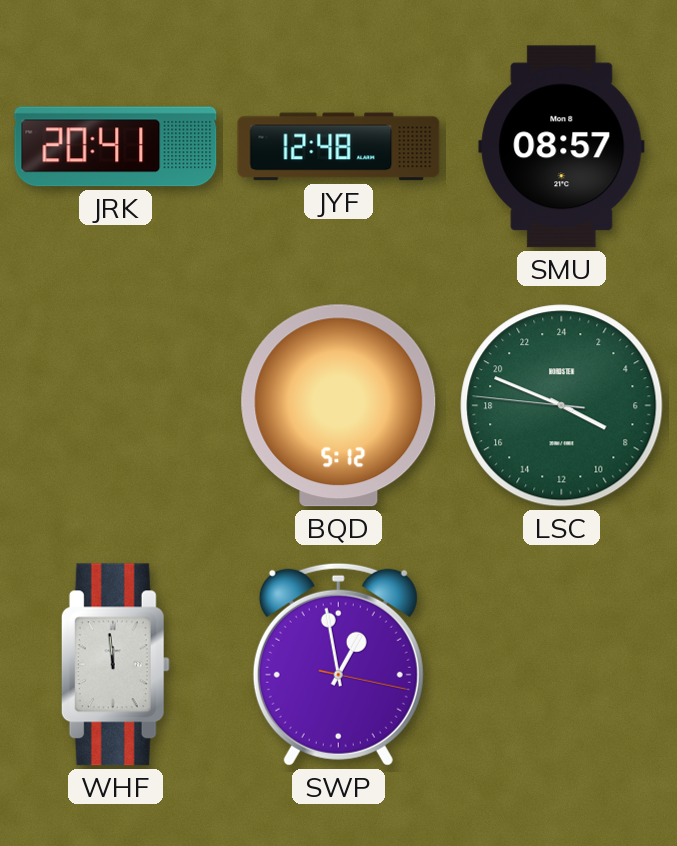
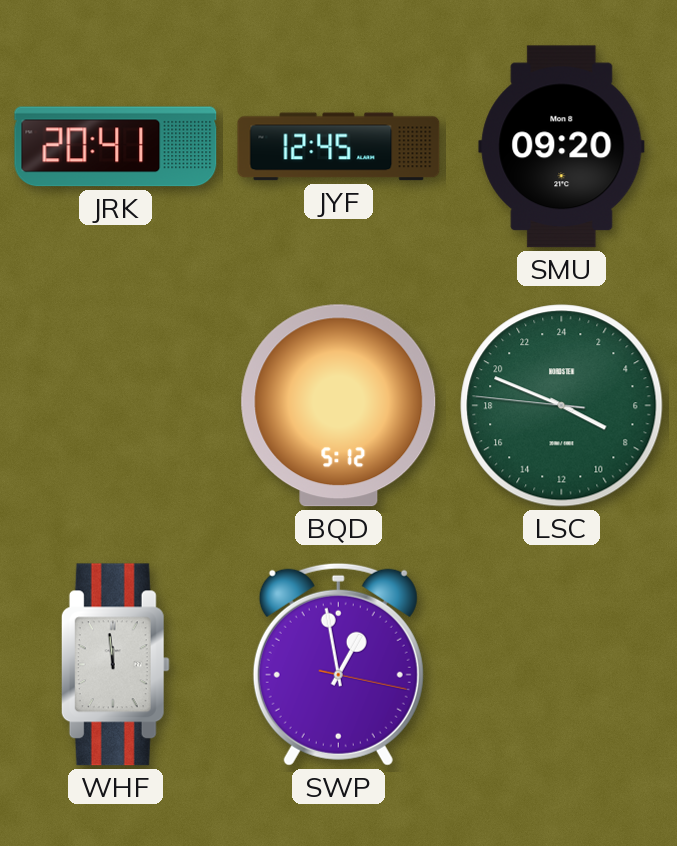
JYF: 12:48 -> 12:45
SMU: 08:57 -> 09:20
